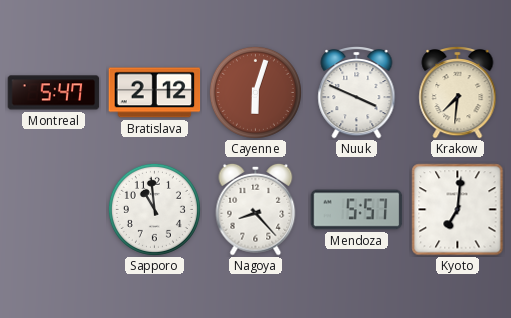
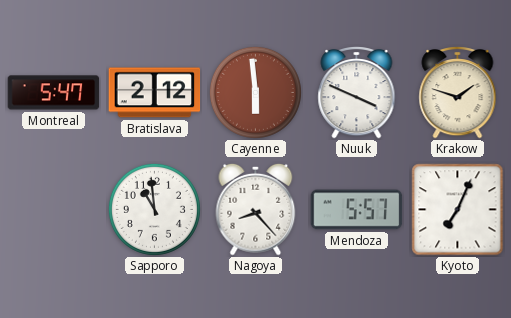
Cayenne: 6:03 -> 5:59
Krakow: 7:31 -> 1:48
Kyoto: 7:01 -> 7:04
